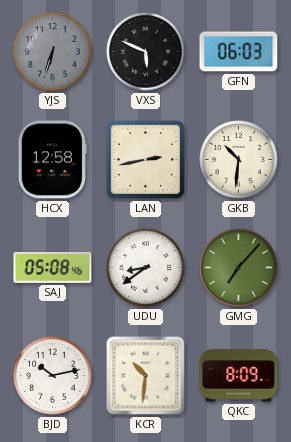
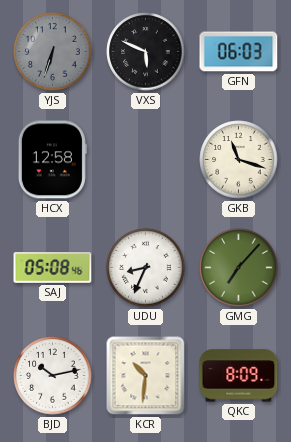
LAN: 2:43 -> none
GKB: 10:31 -> 11:18
UDU: 8:39 -> 8:34
